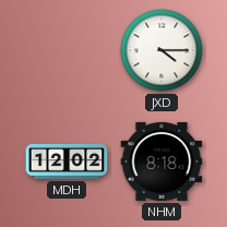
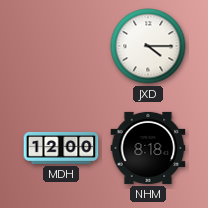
MDH: 12:02 -> 12:00
